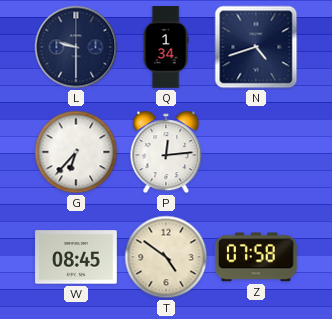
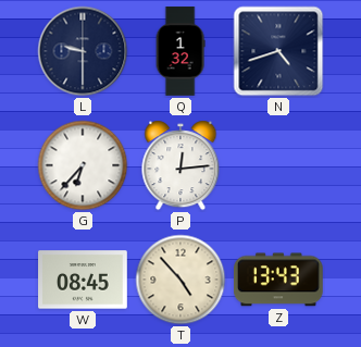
Q: 1:34 -> 1:32
T: 4:51 -> 4:53
Z: 07:58 -> 13:43
